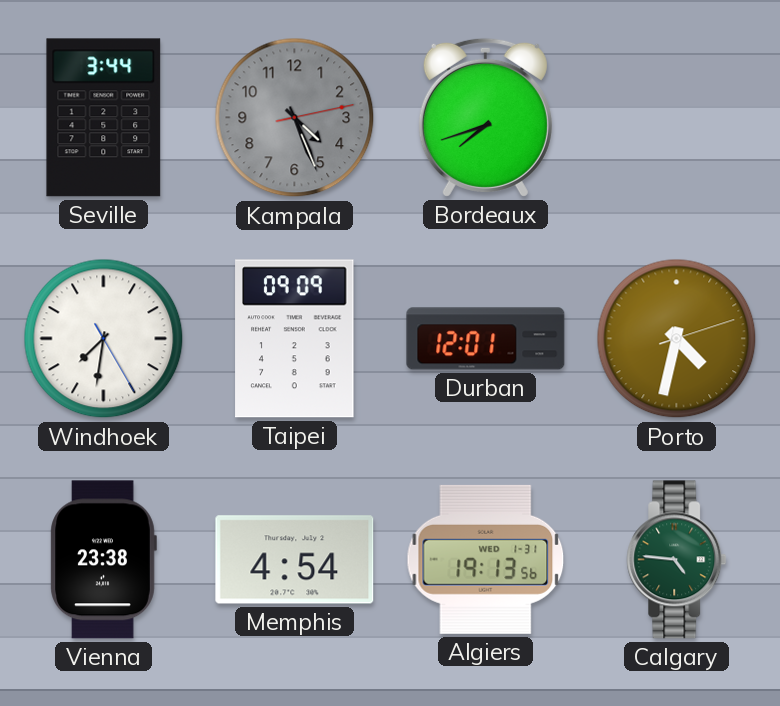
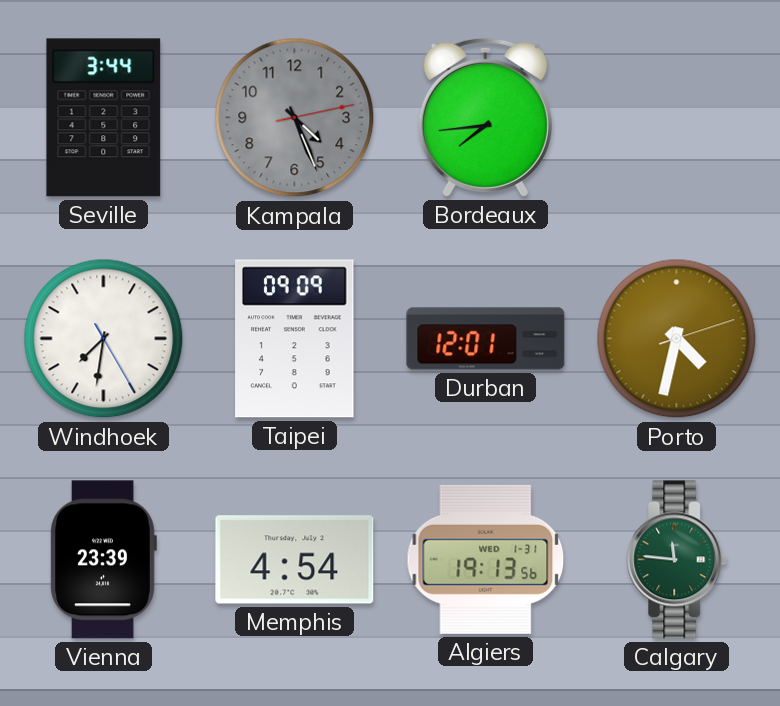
Bordeaux: 7:42 -> 7:44
Vienna: 23:38 -> 23:39
Calgary: 4:46 -> 11:46
